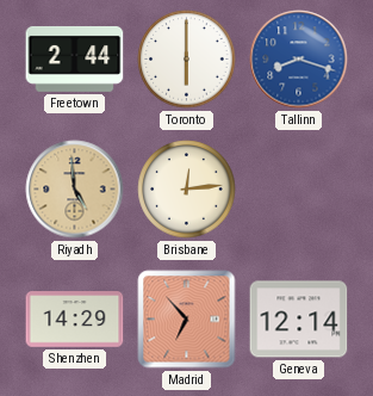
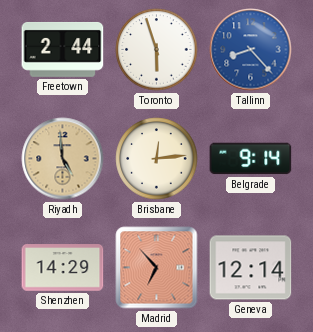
Toronto: 6:00 -> 5:57
Tallinn: 8:18 -> 8:23
Belgrade: none -> 9:14
